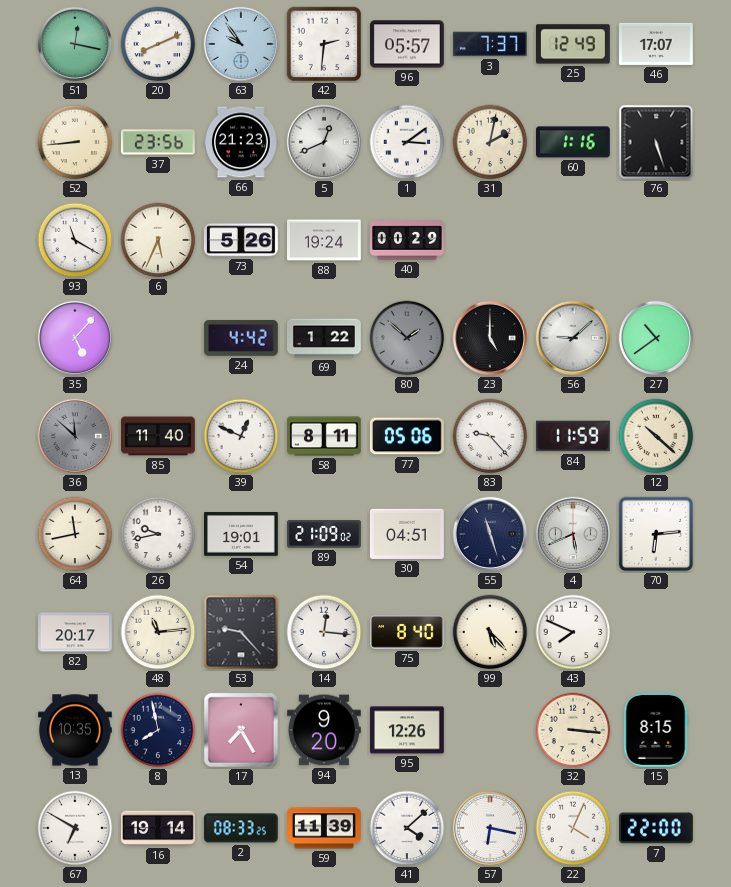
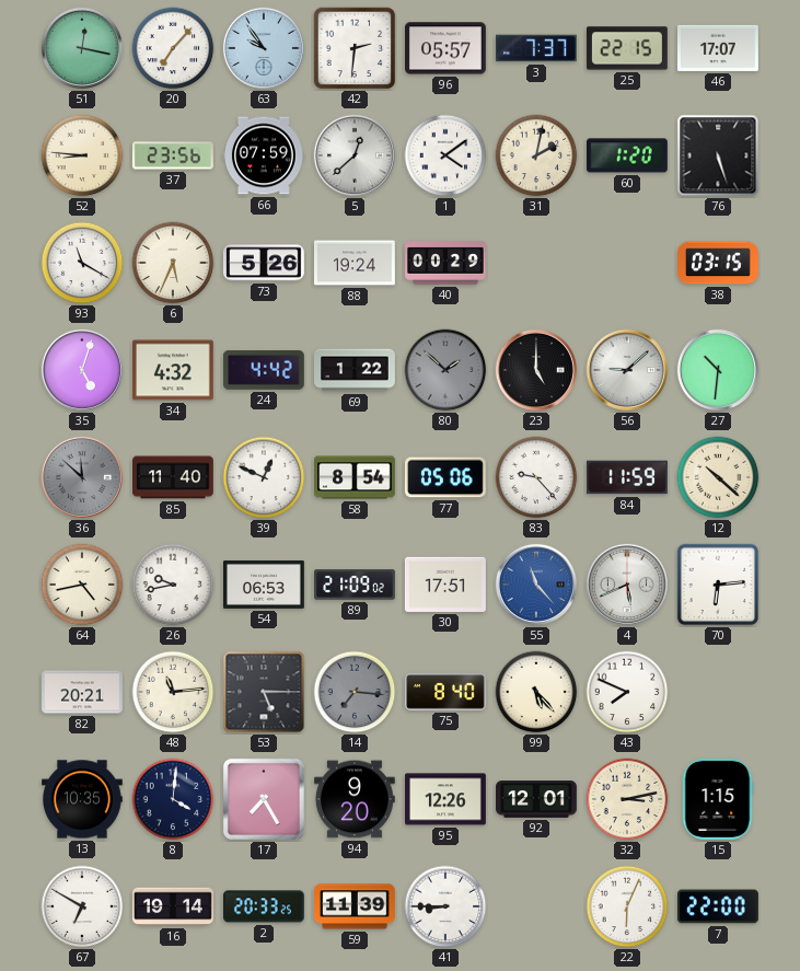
20: 8:11 -> 7:07
25: 12:49 -> 22:15
52: 8:44 -> 8:46
66: 21:23 -> 07:59
5: 12:41 -> 12:38
1: 3:09 -> 4:09
60: 1:16 -> 1:20
38: none -> 03:15
35: 5:07 -> 5:03
34: none -> 4:32
27: 10:39 -> 10:31
58: 8:11 -> 8:54
64: 11:43 -> 4:43
54: 19:01 -> 06:53
30: 04:51 -> 17:51
55: 11:27 -> 11:23
55 dial: navy -> blue
82: 20:17 -> 20:21
53: 9:23 -> 5:15
14: 12:16 -> 7:16
14 dial: white -> grey
8: 7:58 -> 4:01
92: none -> 12:01
32: 3:16 -> 3:13
15: 8:15 -> 1:15
2: 08:33 -> 20:33
41: 4:08 -> 8:45
57: 6:17 -> none
22: 4:04 -> 6:04
